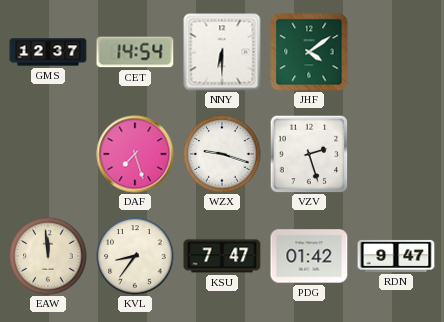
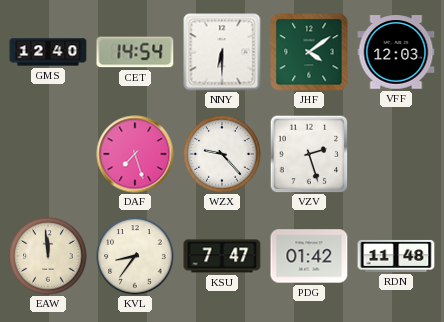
GMS: 12:37 -> 12:40
VFF: none -> 12:03
WZX: 9:18 -> 9:23
RDN: 9:47 -> 11:48
